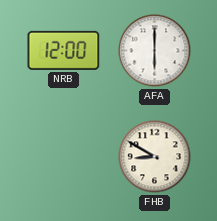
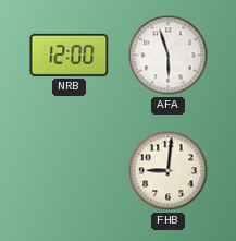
AFA: 6:00 -> 5:57
FHB: 8:50 -> 9:01
